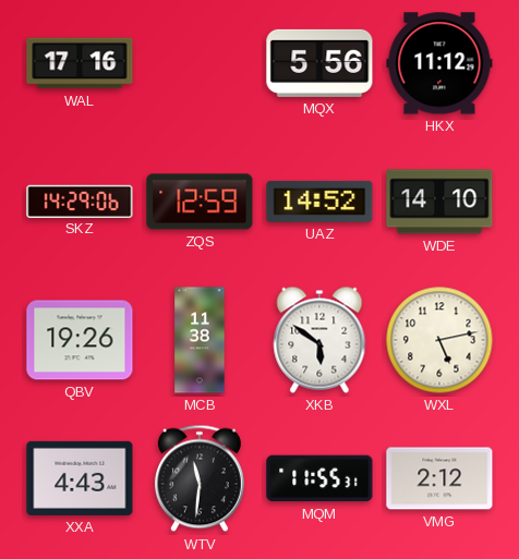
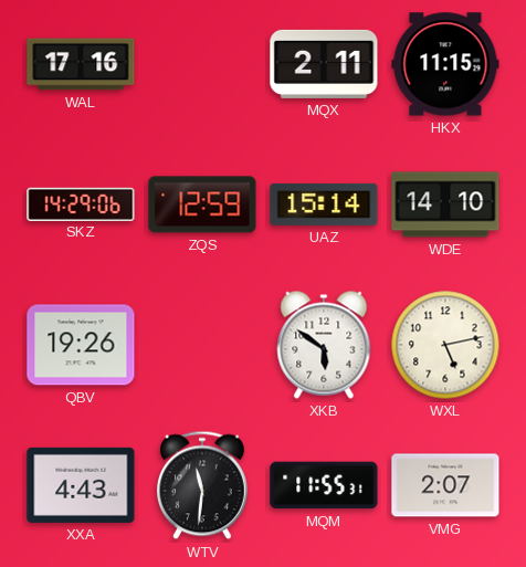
MQX: 5:56 -> 2:11
HKX: 11:12 -> 11:15
UAZ: 14:52 -> 15:14
MCB: 11:38 -> none
VMG: 2:12 -> 2:07
